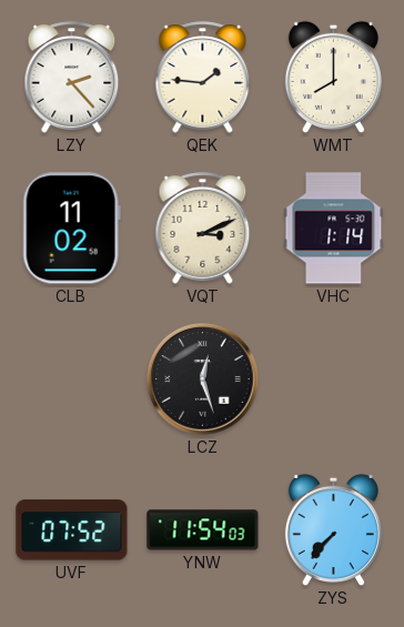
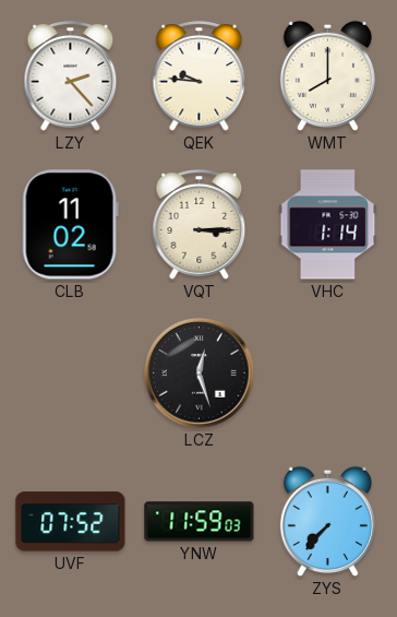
QEK: 1:46 -> 9:46
VQT: 3:11 -> 3:15
YNW: 11:54 -> 11:59
